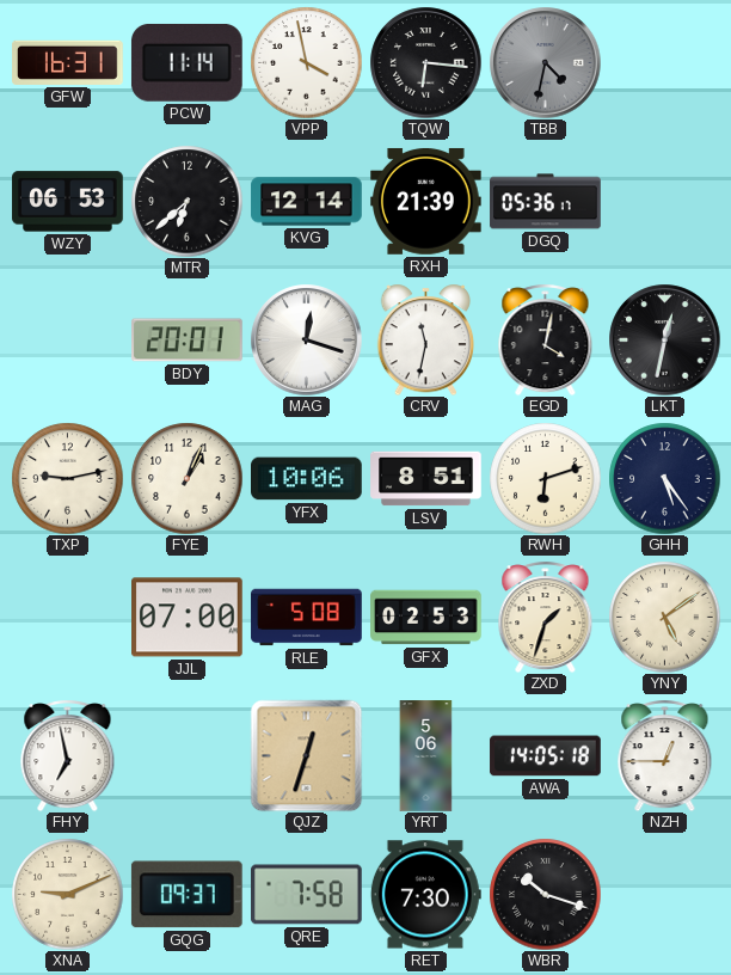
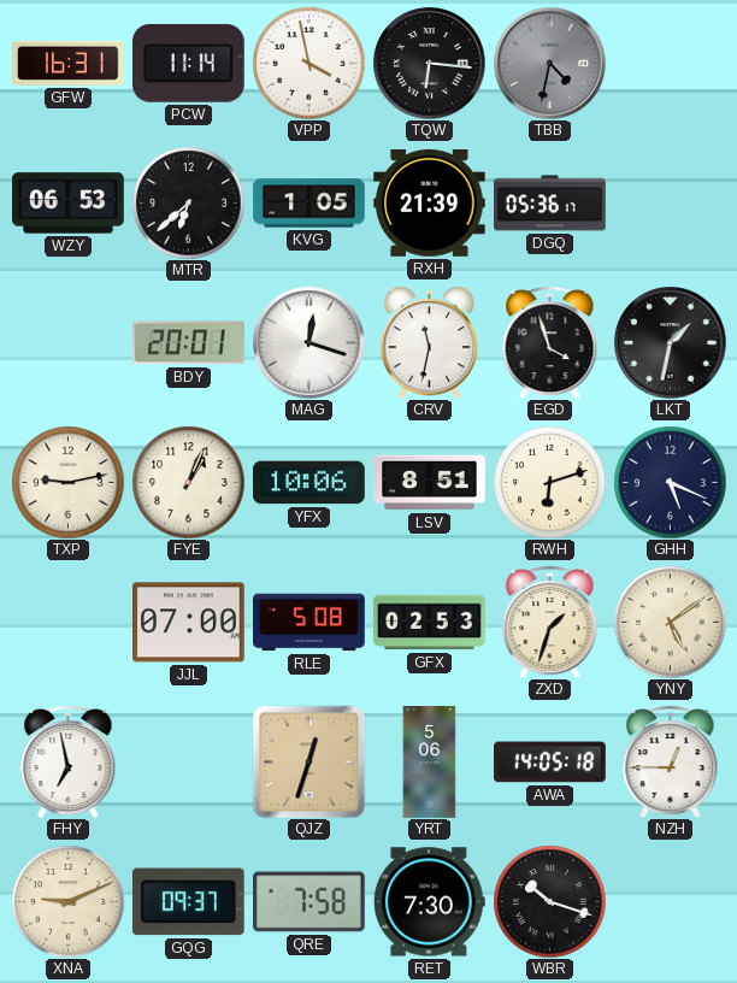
KVG: 12:14 -> 1:05
EGD: 4:02 -> 3:57
LKT: 12:32 -> 1:32
GHH: 5:24 -> 5:19
